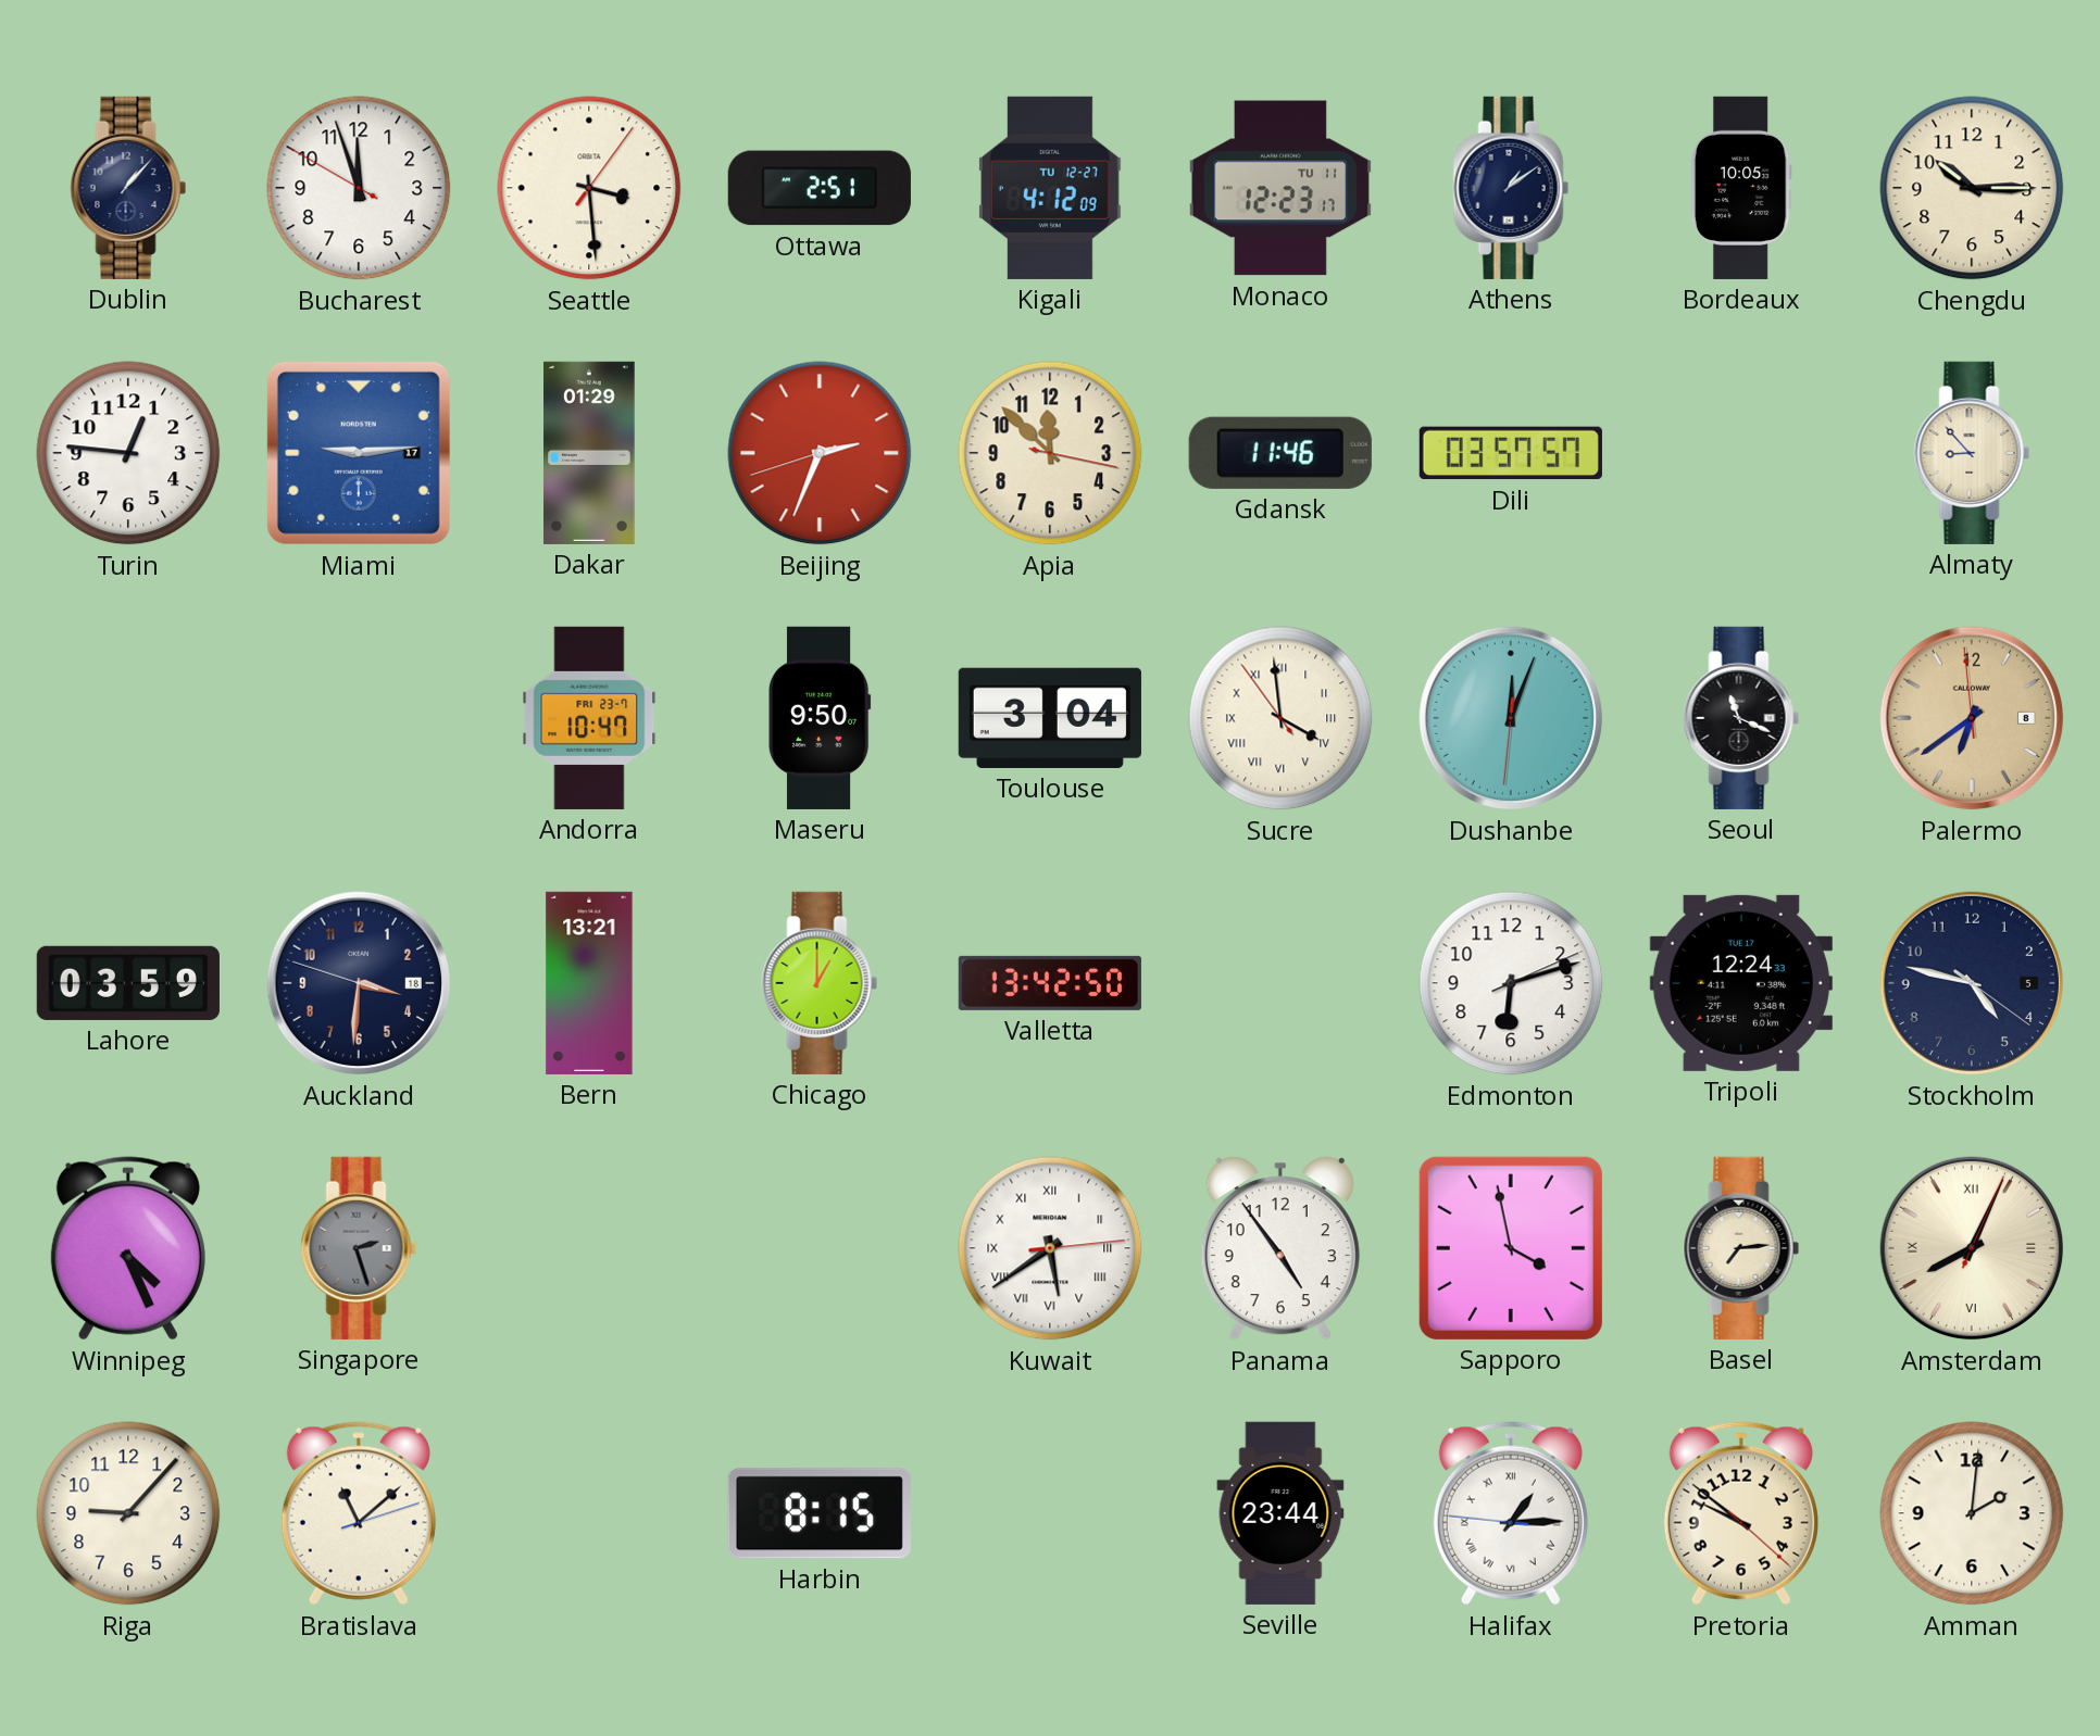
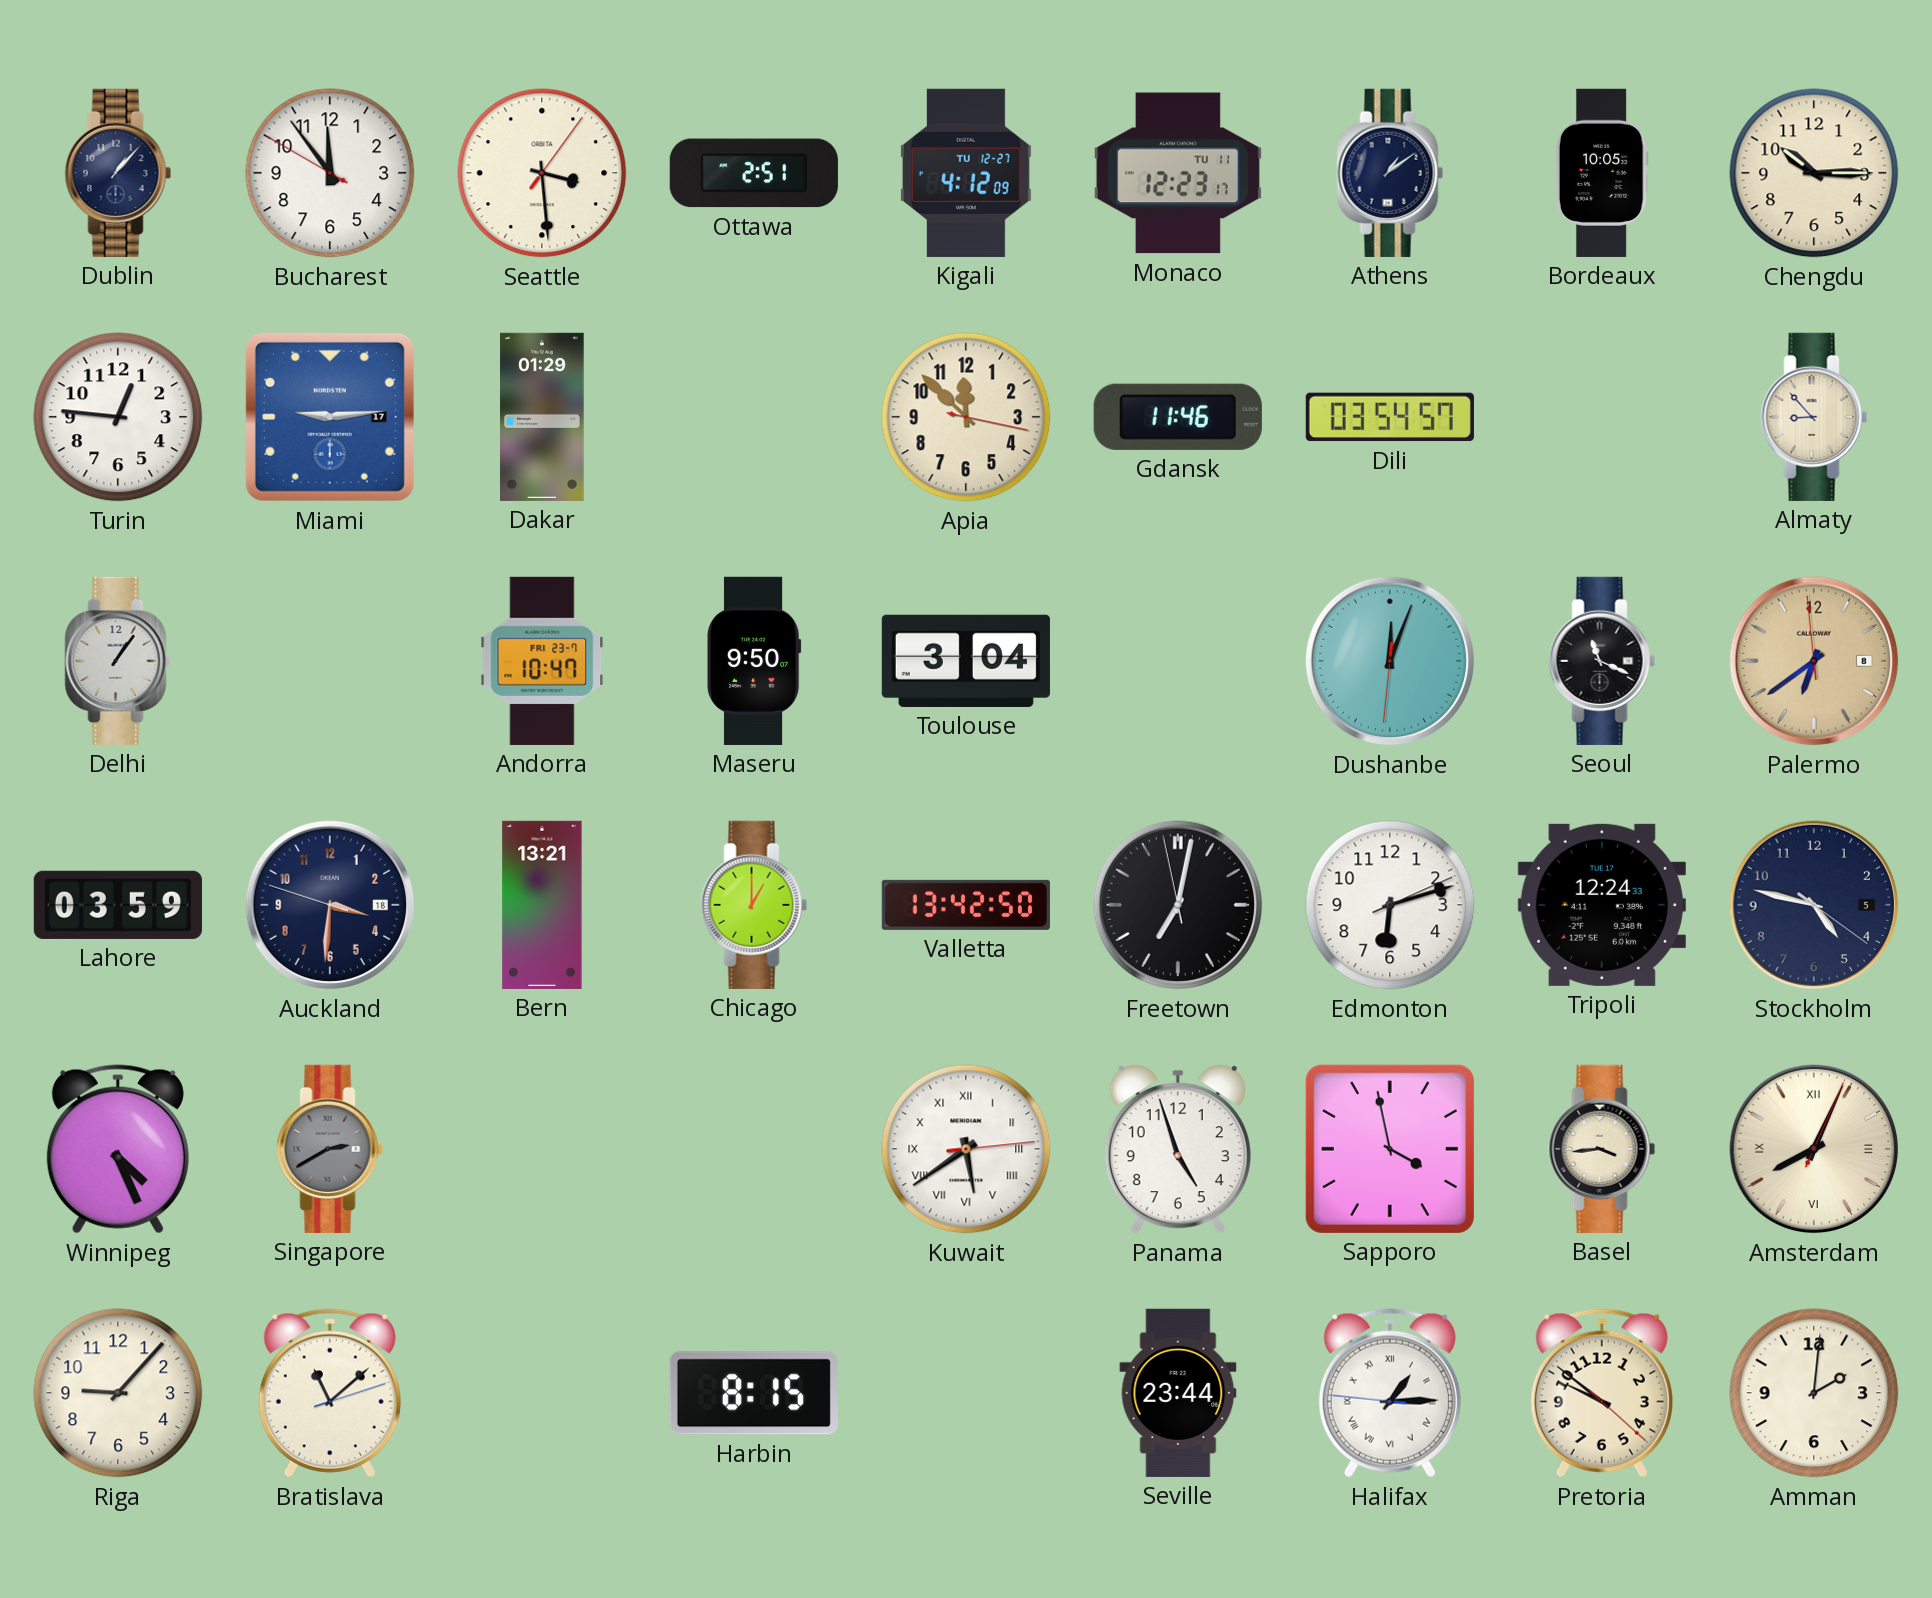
Bucharest: 11:56 -> 11:53
Beijing: 2:33 -> none
Dili: 03:57 -> 03:54
Delhi: none -> 1:06
Sucre: 3:58 -> none
Freetown: none -> 7:01
Singapore: 2:27 -> 2:40
Panama: 4:54 -> 4:57
Basel: 7:14 -> 3:44
